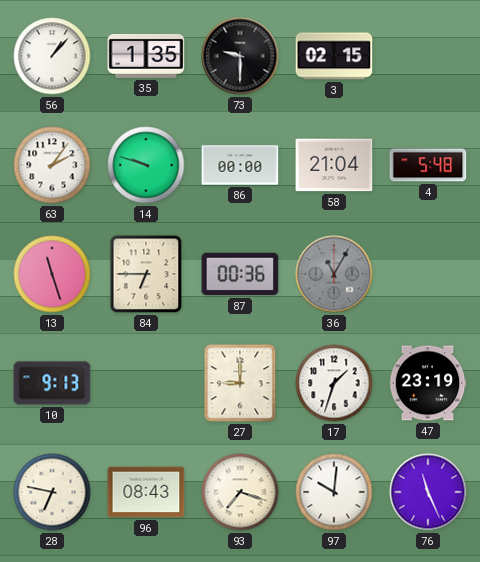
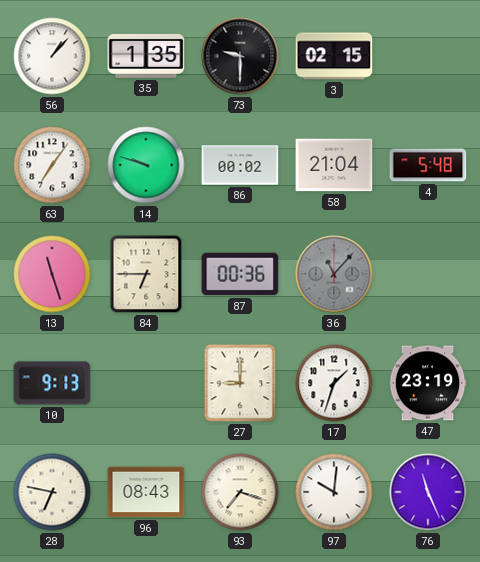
63: 2:06 -> 7:06
86: 00:00 -> 00:02
36: 11:05 -> 11:07
